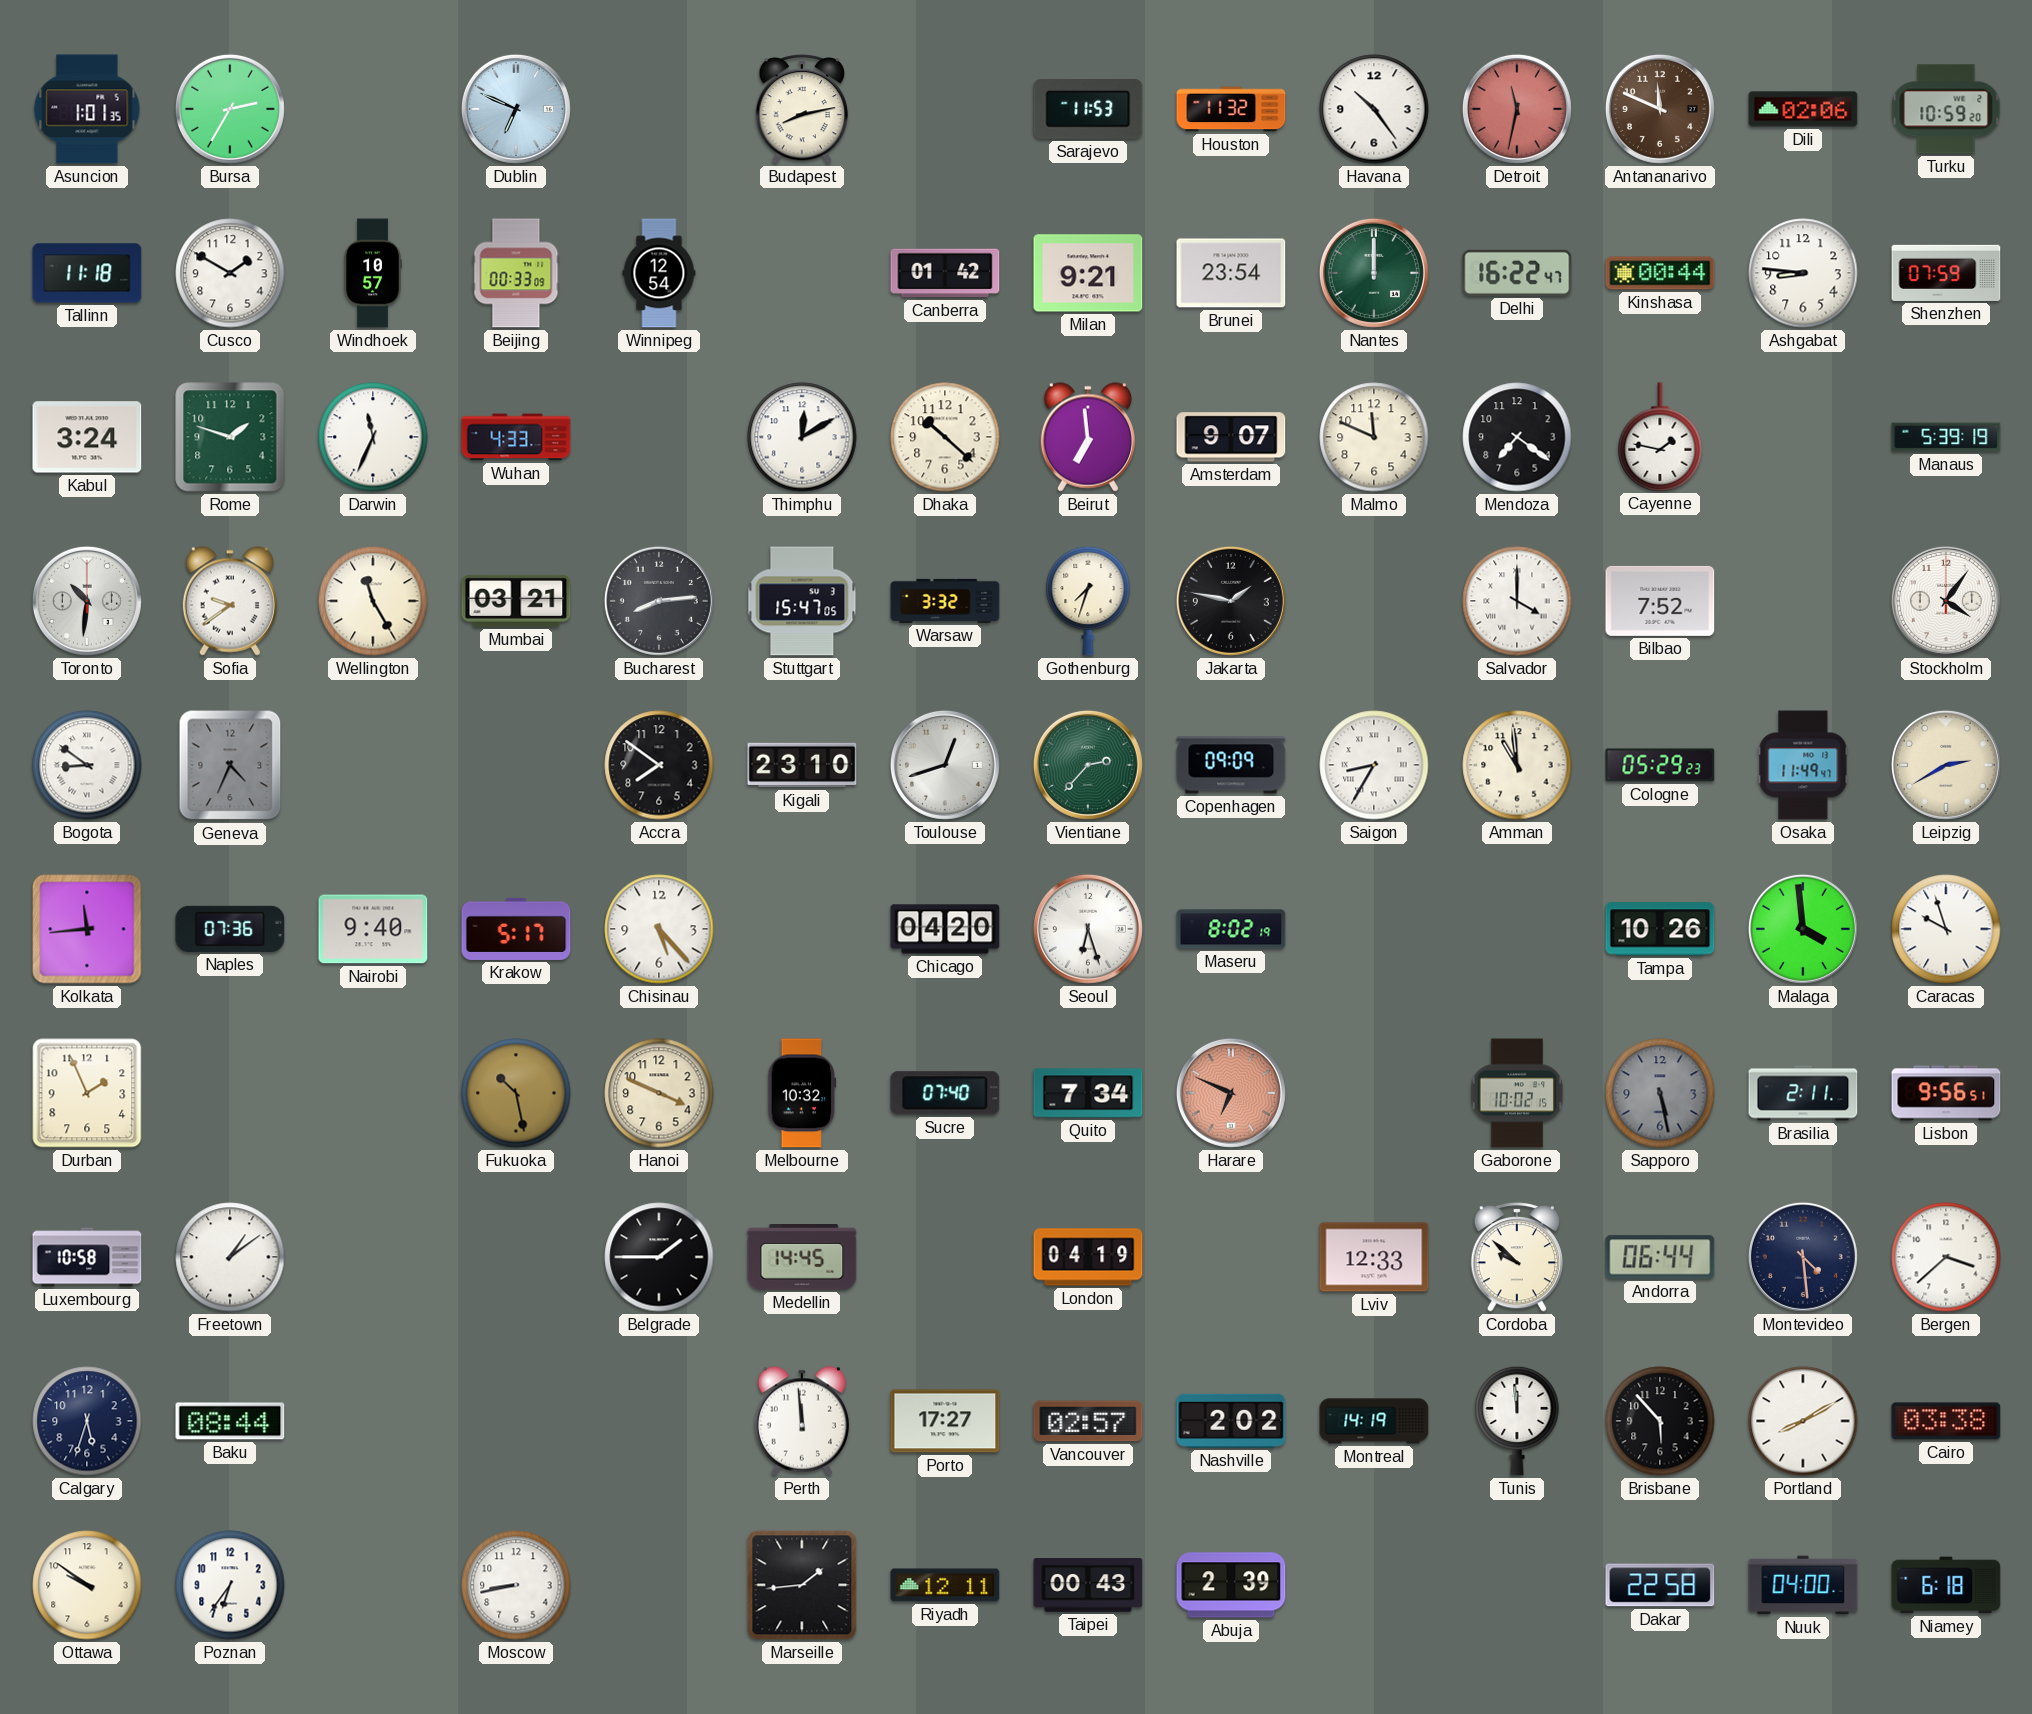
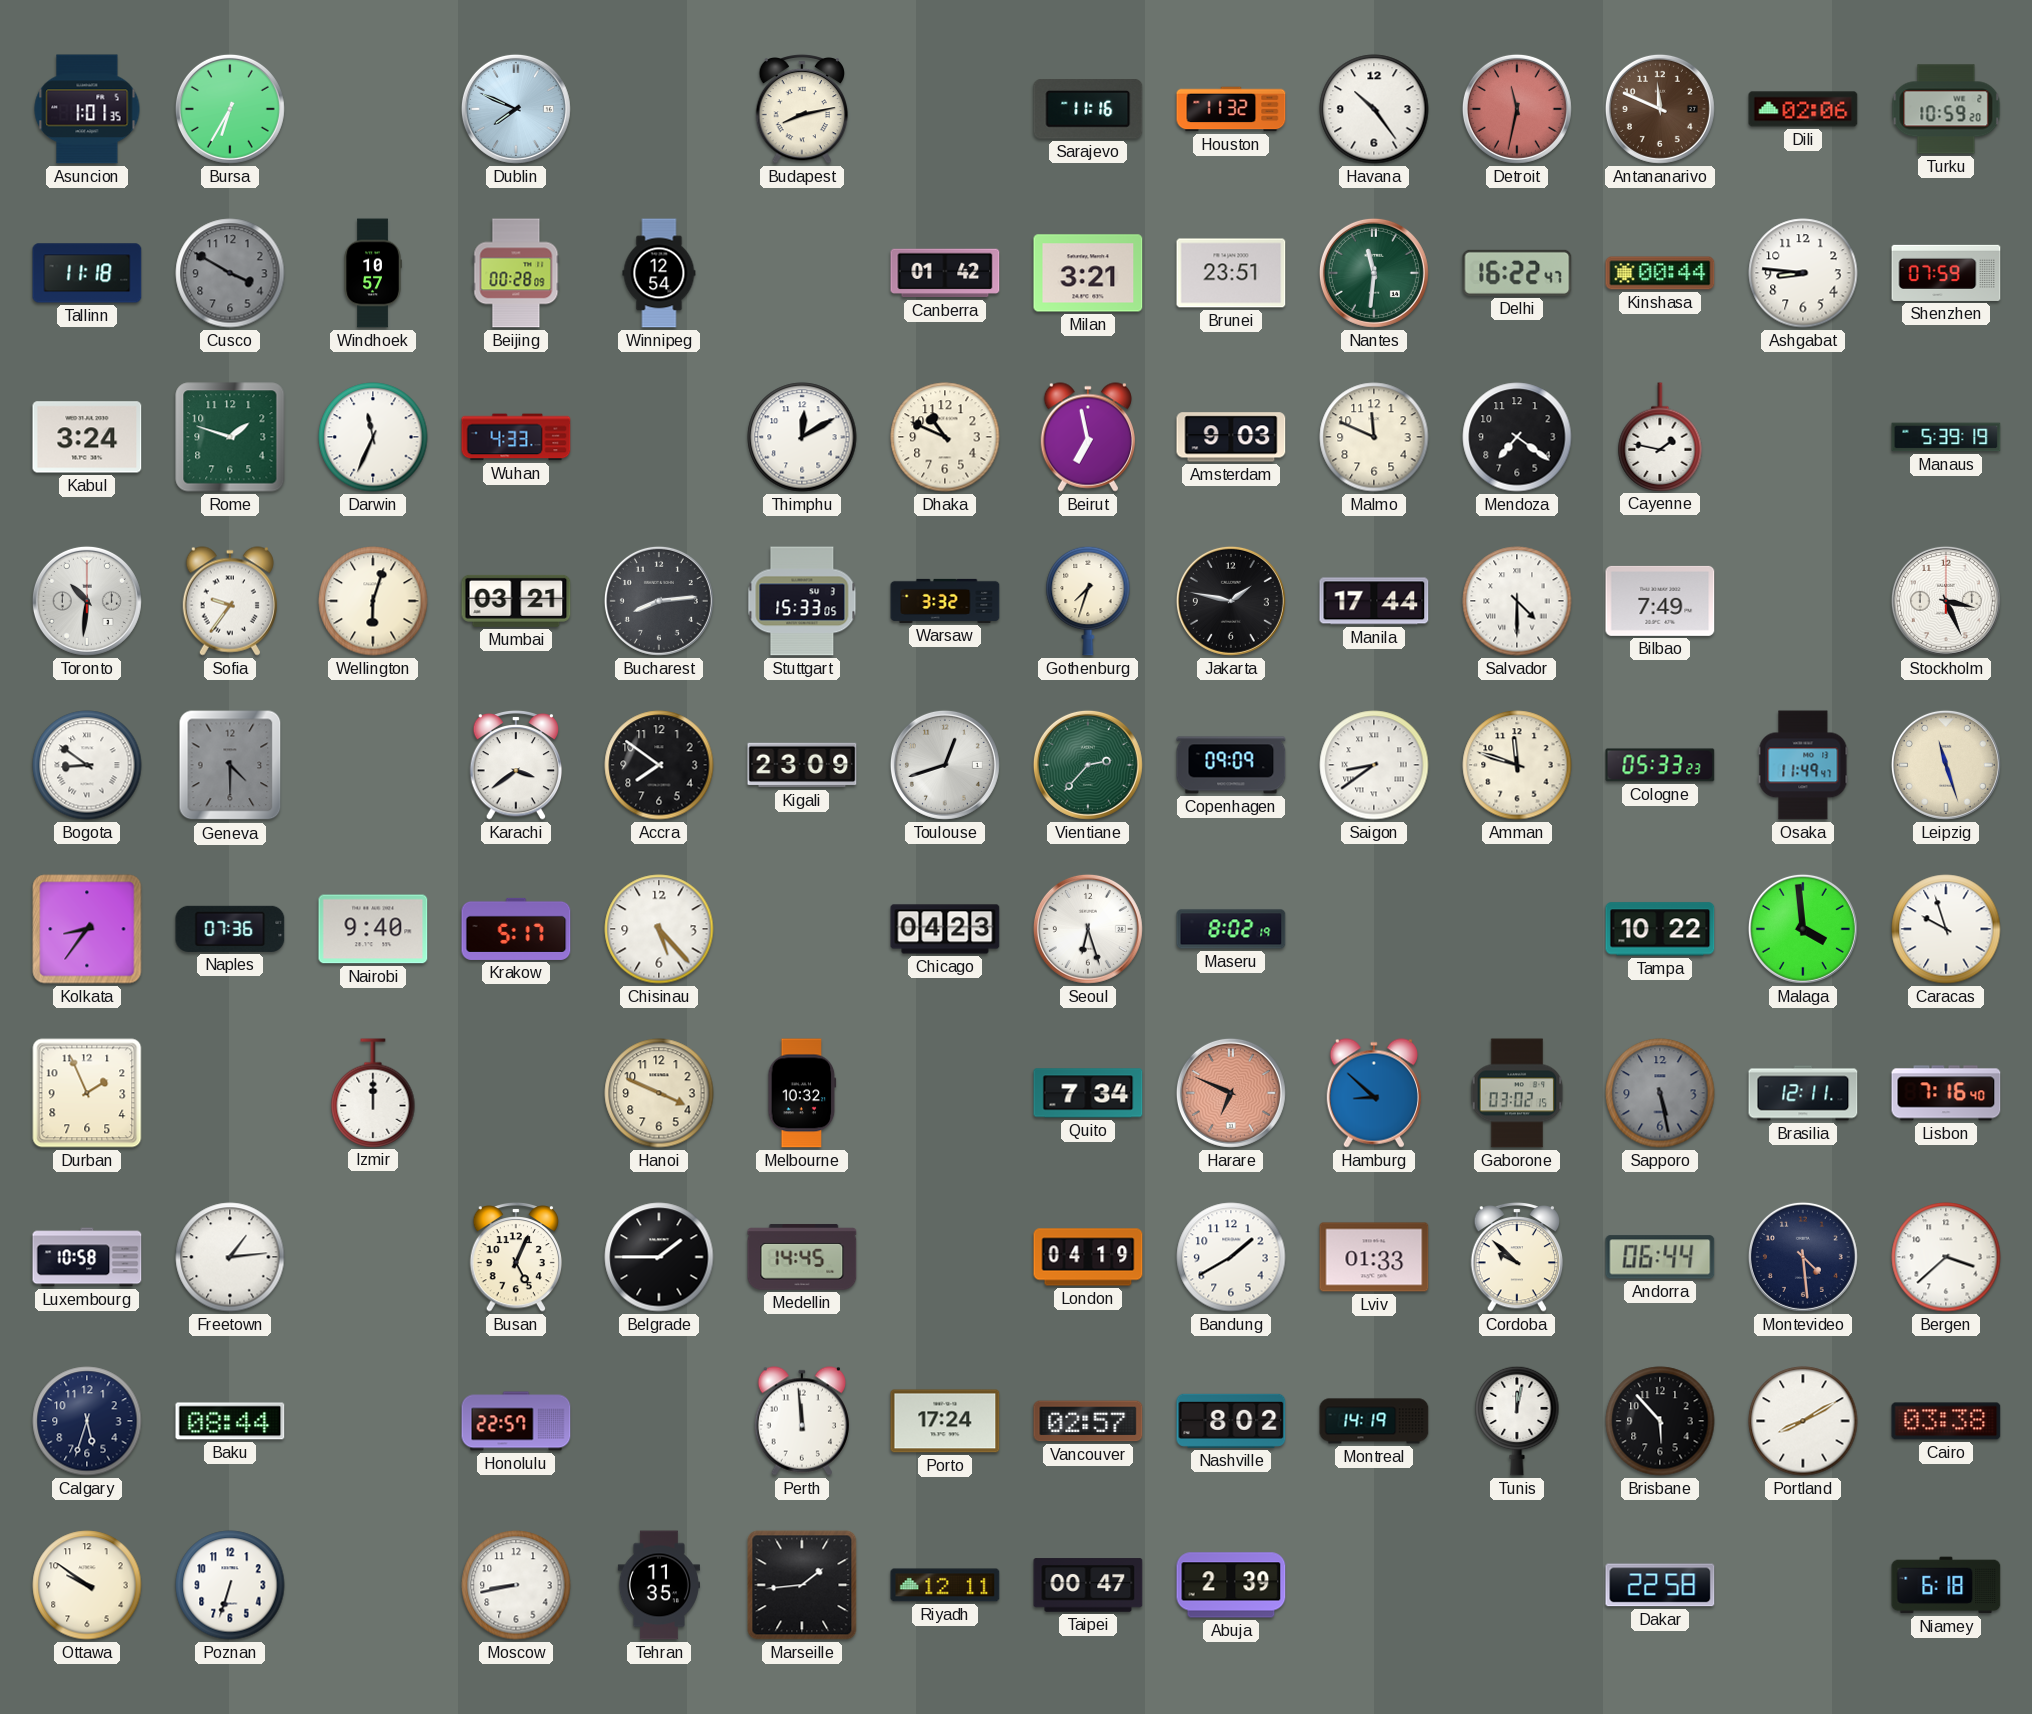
Bursa: 2:35 -> 6:35
Dublin: 6:49 -> 7:49
Sarajevo: 11:53 -> 11:16
Cusco: 1:50 -> 3:50
Cusco dial: white -> grey
Beijing: 00:33 -> 00:28
Milan: 9:21 -> 3:21
Brunei: 23:54 -> 23:51
Nantes: 12:00 -> 11:31
Dhaka: 10:22 -> 10:49
Beirut: 6:59 -> 6:58
Amsterdam: 9:07 -> 9:03
Sofia: 9:39 -> 9:36
Wellington: 11:25 -> 6:03
Stuttgart: 15:47 -> 15:33
Manila: none -> 17:44
Salvador: 4:00 -> 4:30
Bilbao: 7:52 -> 7:49
Stockholm: 4:06 -> 3:26
Geneva: 4:34 -> 4:30
Karachi: none -> 3:39
Kigali: 23:10 -> 23:09
Saigon: 8:35 -> 8:39
Amman: 10:59 -> 11:48
Cologne: 05:29 -> 05:33
Leipzig: 2:40 -> 11:27
Kolkata: 11:44 -> 8:36
Chicago: 04:20 -> 04:23
Tampa: 10:26 -> 10:22
Izmir: none -> 12:00
Fukuoka: 10:28 -> none
Sucre: 07:40 -> none
Hamburg: none -> 8:52
Gaborone: 10:02 -> 03:02
Brasilia: 2:11 -> 12:11
Lisbon: 9:56 -> 7:16
Freetown: 1:09 -> 1:14
Busan: none -> 5:04
Bandung: none -> 1:40
Lviv: 12:33 -> 01:33
Honolulu: none -> 22:57
Porto: 17:27 -> 17:24
Nashville: 2:02 -> 8:02
Tunis: 11:59 -> 12:02
Poznan: 6:36 -> 6:33
Tehran: none -> 11:35
Taipei: 00:43 -> 00:47
Nuuk: 04:00 -> none
